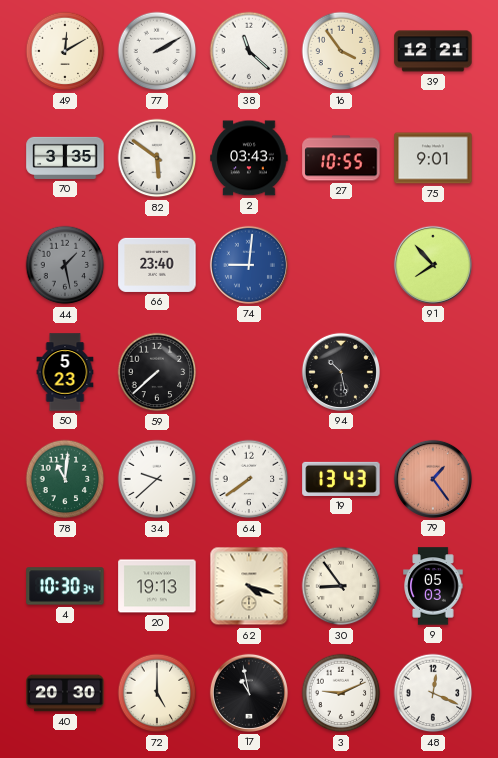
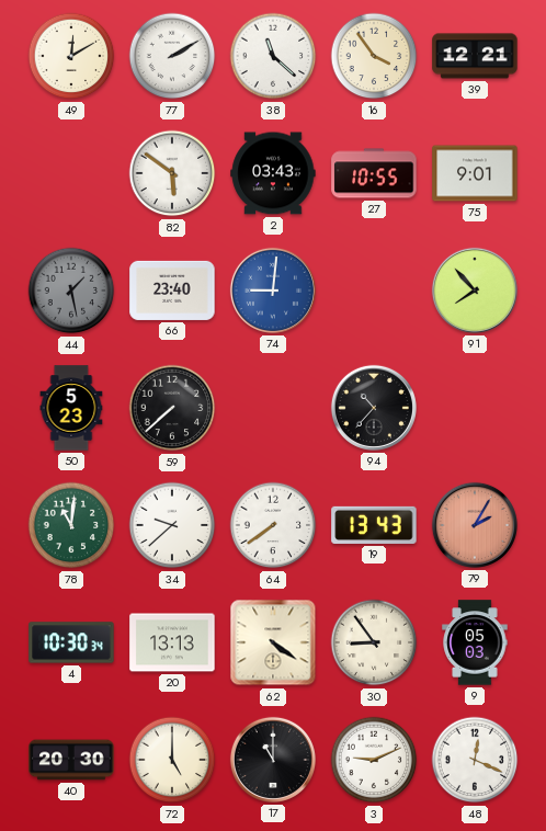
70: 3:35 -> none
94: 10:28 -> 10:37
79: 1:24 -> 2:05
20: 19:13 -> 13:13
62: 4:18 -> 4:21
17: 10:58 -> 11:00
